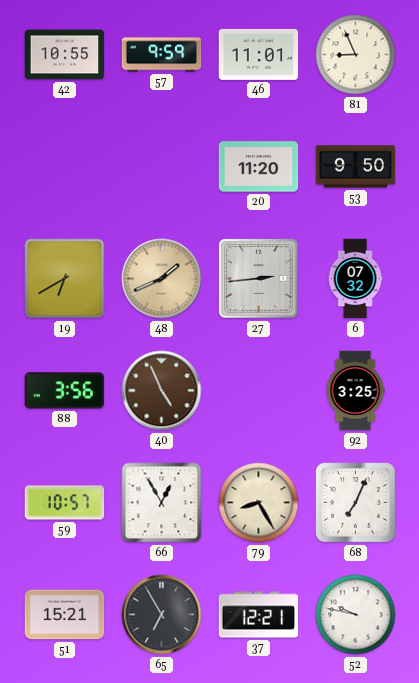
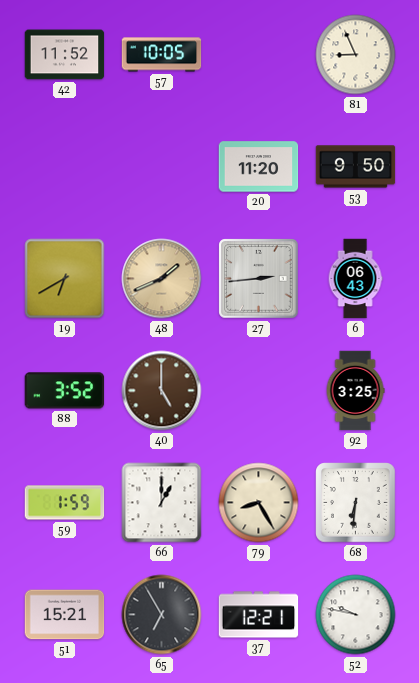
42: 10:55 -> 11:52
57: 9:59 -> 10:05
46: 11:01 -> none
6: 07:32 -> 06:43
88: 3:56 -> 3:52
40: 4:56 -> 5:00
59: 10:57 -> 1:59
66: 12:55 -> 1:00
68: 7:04 -> 6:31
